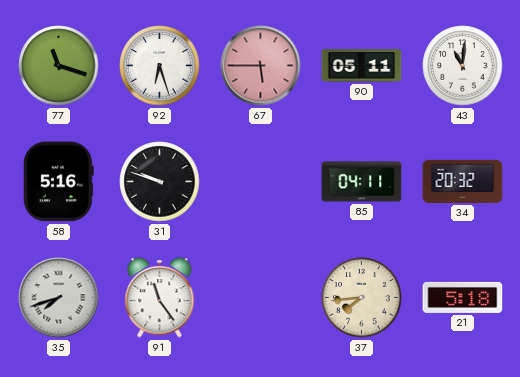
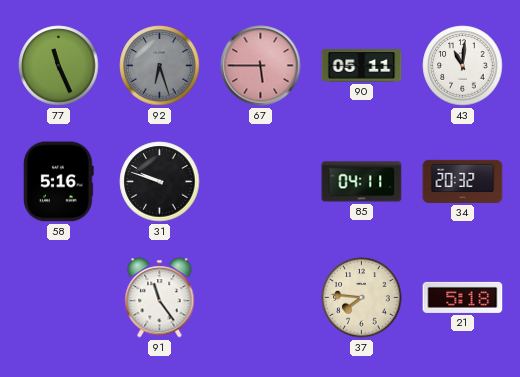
77: 11:18 -> 11:26
92 dial: white -> grey
35: 7:42 -> none
37: 7:44 -> 7:46
